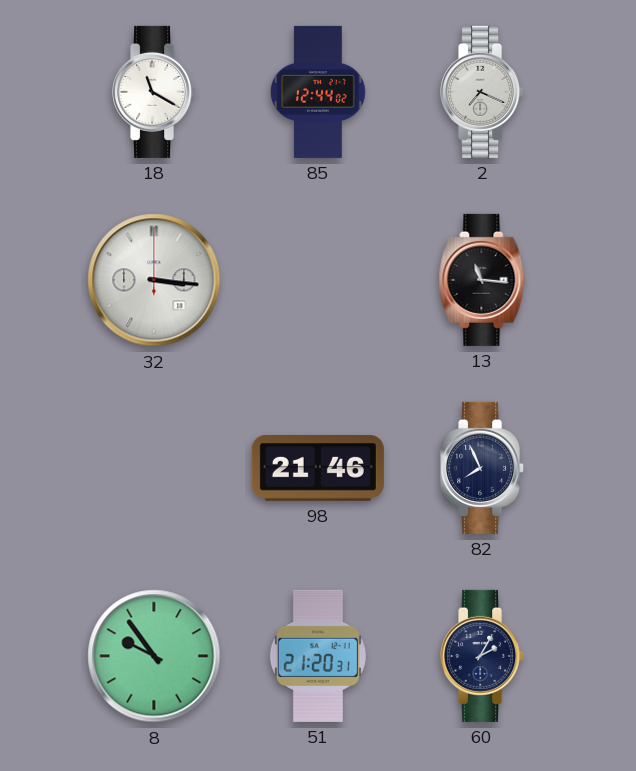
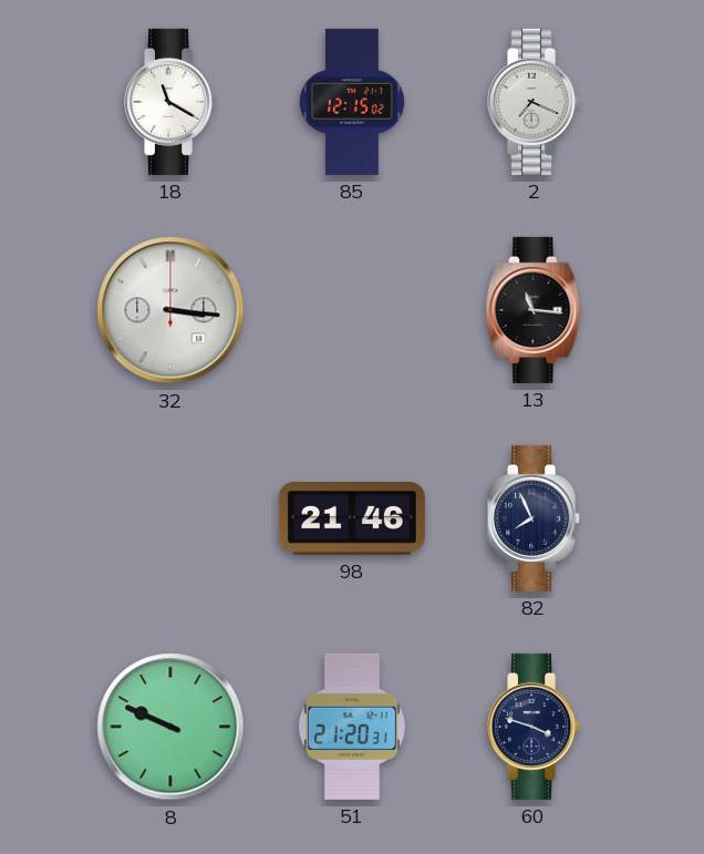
85: 12:44 -> 12:15
8: 9:54 -> 9:49
60: 2:05 -> 3:48
